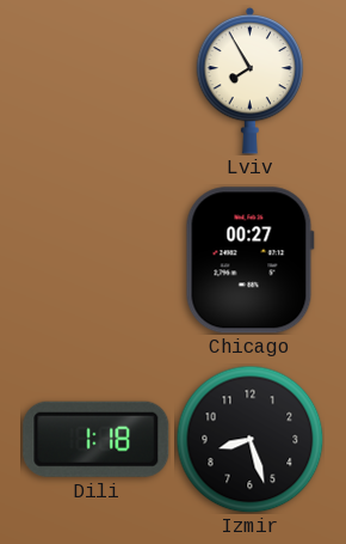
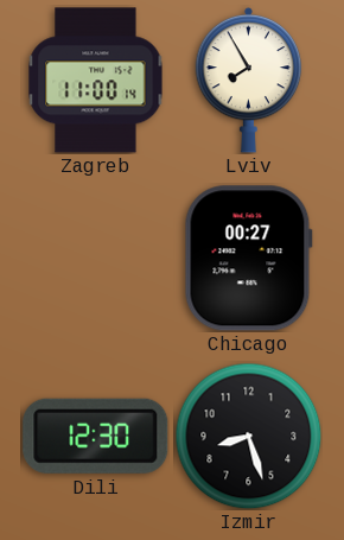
Zagreb: none -> 11:00
Dili: 1:18 -> 12:30
